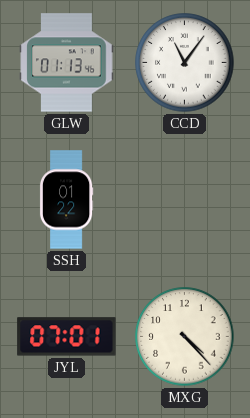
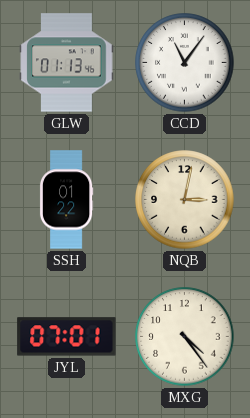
NQB: none -> 3:02
MXG: 4:23 -> 4:24
